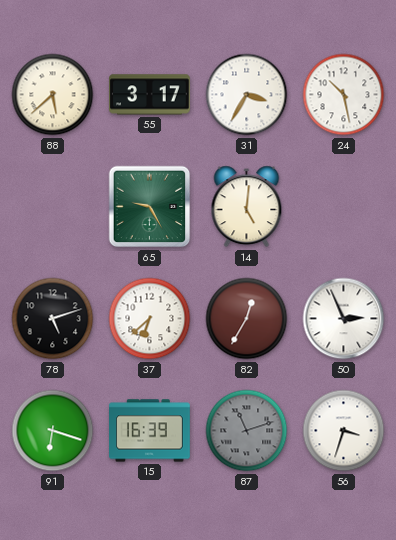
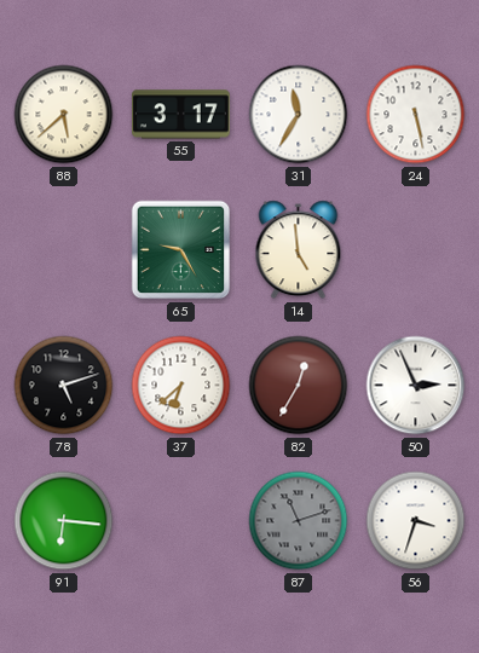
31: 3:35 -> 11:35
24: 10:28 -> 5:28
14: 5:01 -> 4:59
91: 6:18 -> 6:16
15: 16:39 -> none
